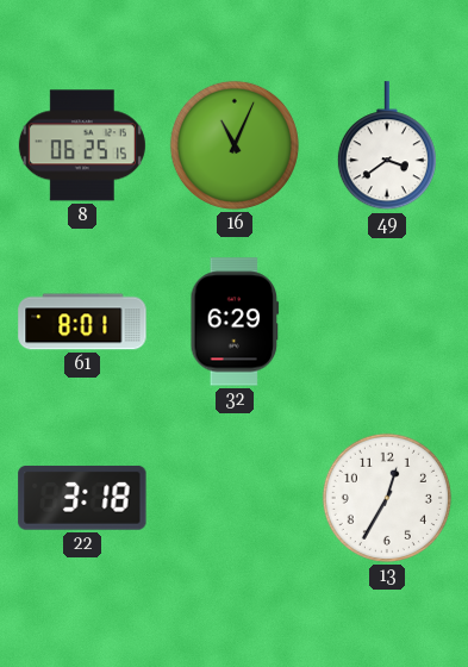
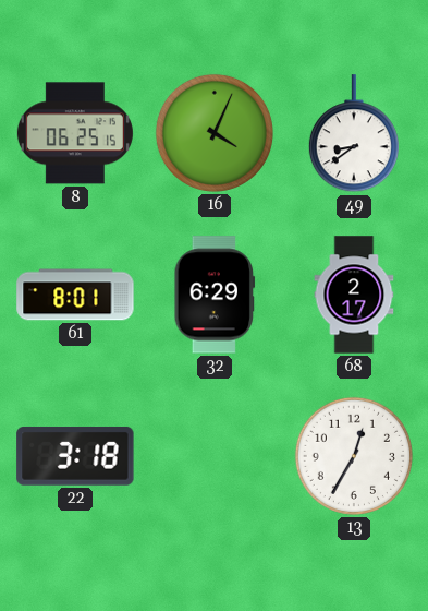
16: 11:04 -> 4:04
49: 3:39 -> 8:39
68: none -> 2:17
